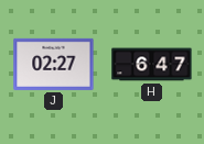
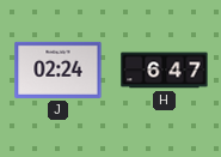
J: 02:27 -> 02:24
